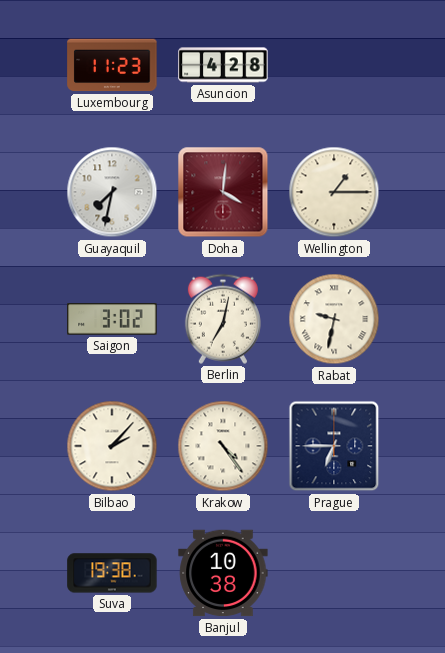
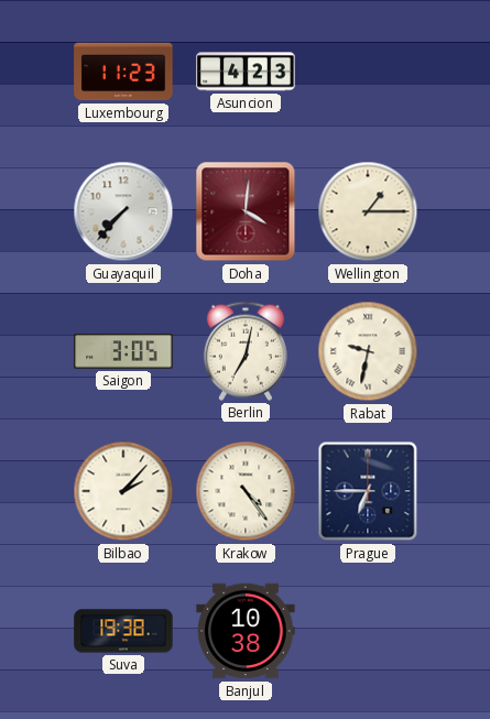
Asuncion: 4:28 -> 4:23
Guayaquil: 7:32 -> 7:37
Saigon: 3:02 -> 3:05
